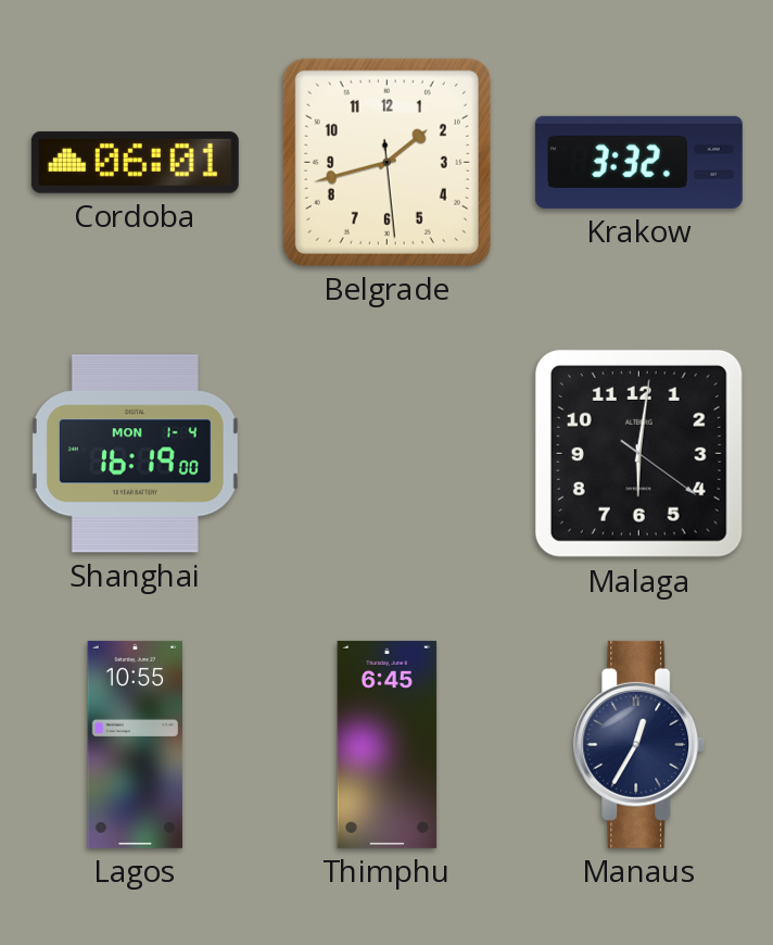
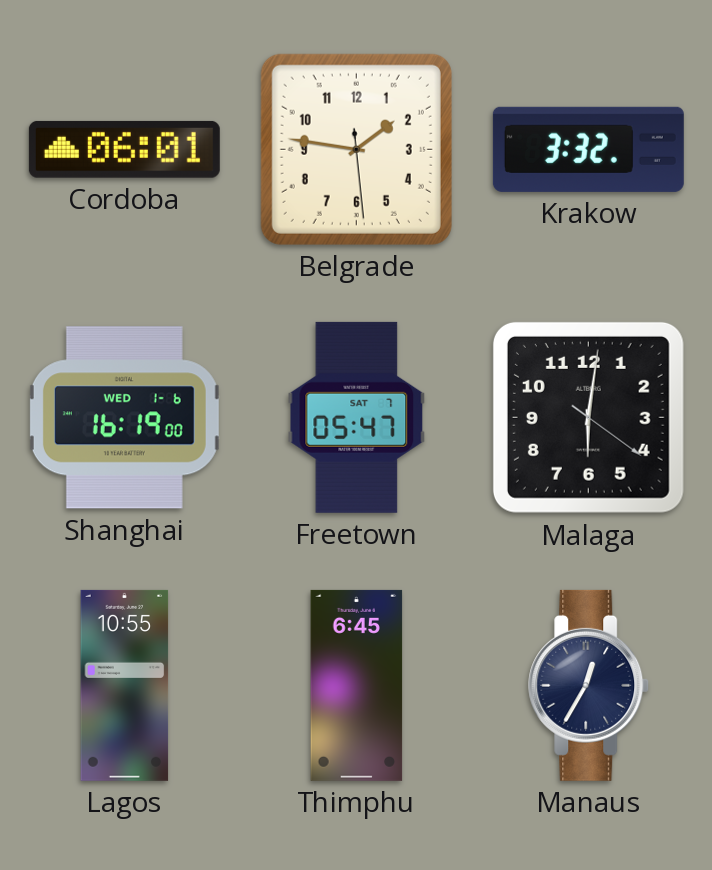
Belgrade: 1:42 -> 1:46
Shanghai date: MON 1-4 -> WED 1-6
Freetown: none -> 05:47
